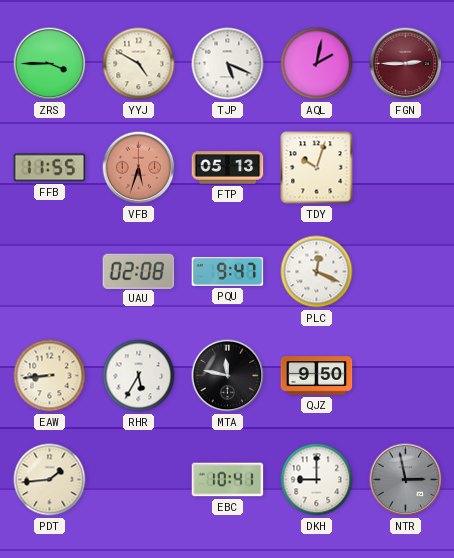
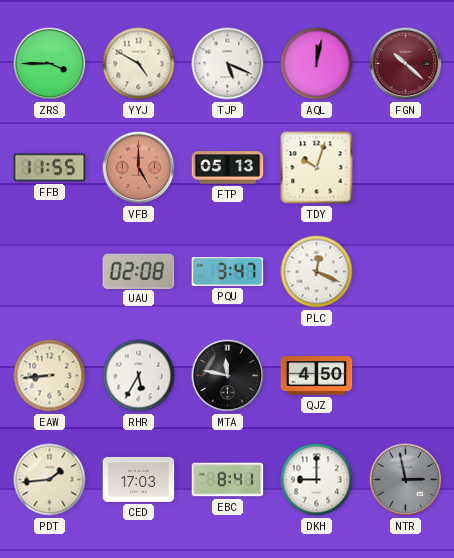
AQL: 2:02 -> 12:02
FGN: 2:45 -> 10:22
VFB: 5:33 -> 5:00
PQU: 9:47 -> 3:47
QJZ: 9:50 -> 4:50
CED: none -> 17:03
EBC: 10:41 -> 8:41
